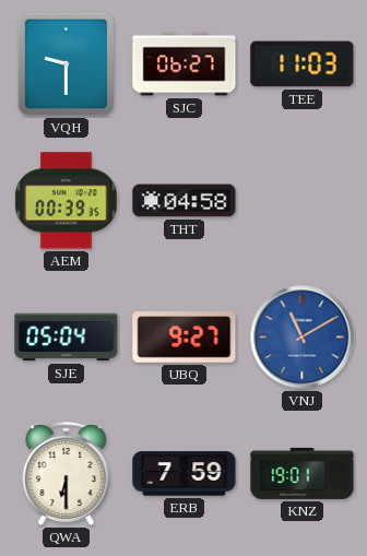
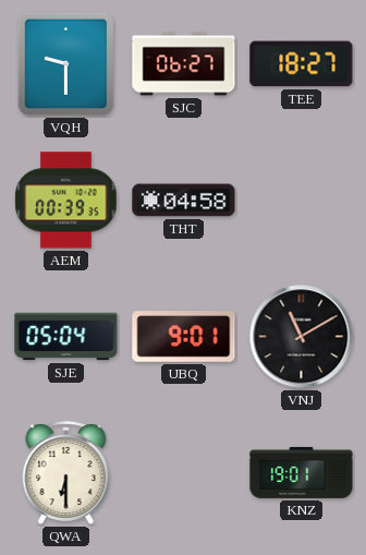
TEE: 11:03 -> 18:27
UBQ: 9:27 -> 9:01
VNJ dial: blue -> black
ERB: 7:59 -> none
